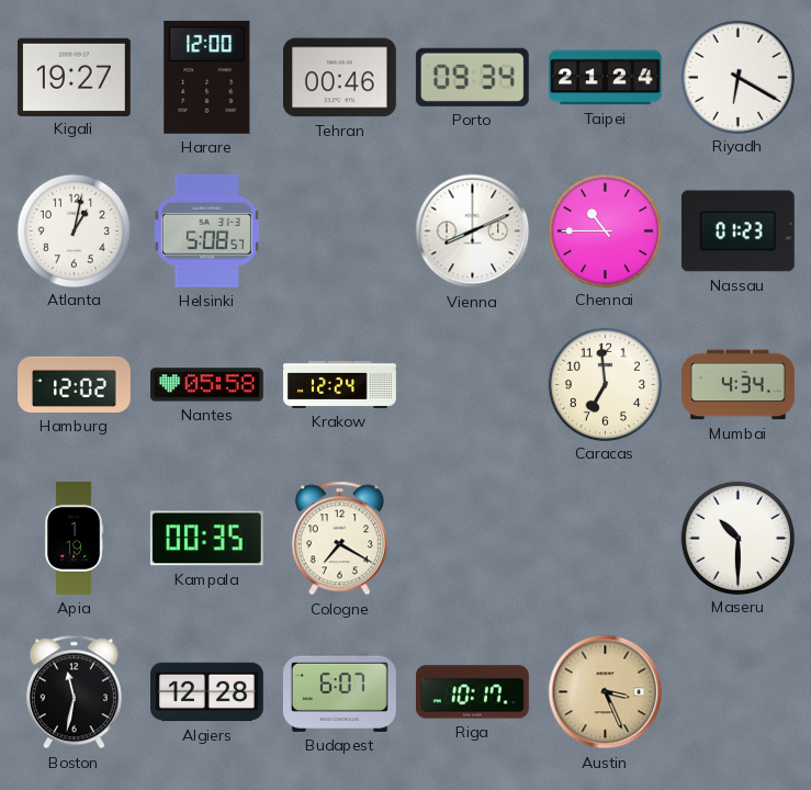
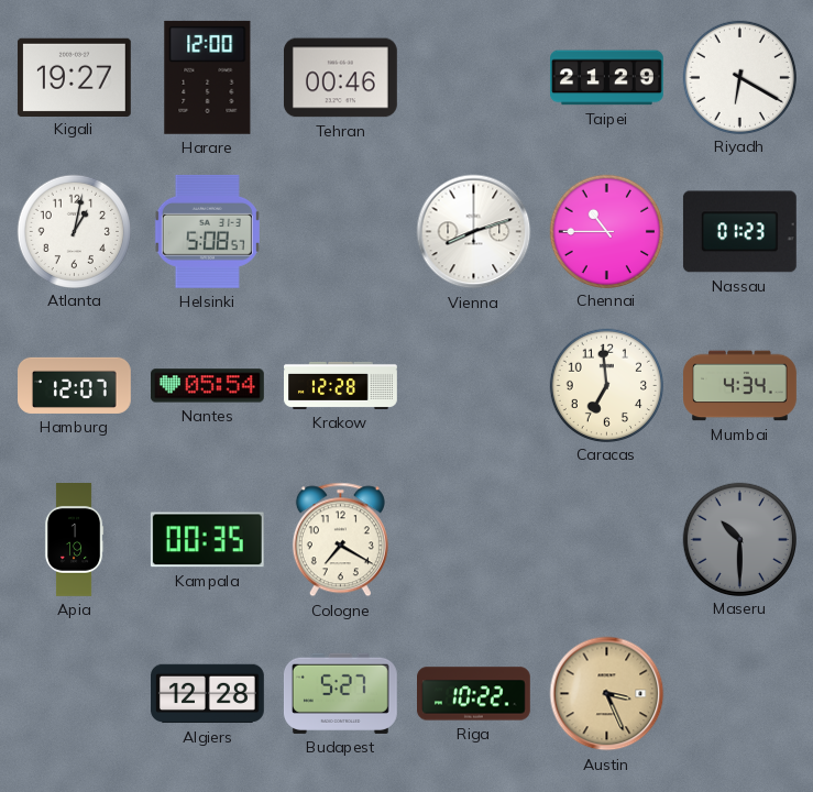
Porto: 09:34 -> none
Taipei: 21:24 -> 21:29
Vienna: 8:11 -> 8:12
Hamburg: 12:02 -> 12:07
Nantes: 05:58 -> 05:54
Krakow: 12:24 -> 12:28
Maseru dial: white -> grey
Boston: 11:32 -> none
Budapest: 6:07 -> 5:27
Riga: 10:17 -> 10:22
